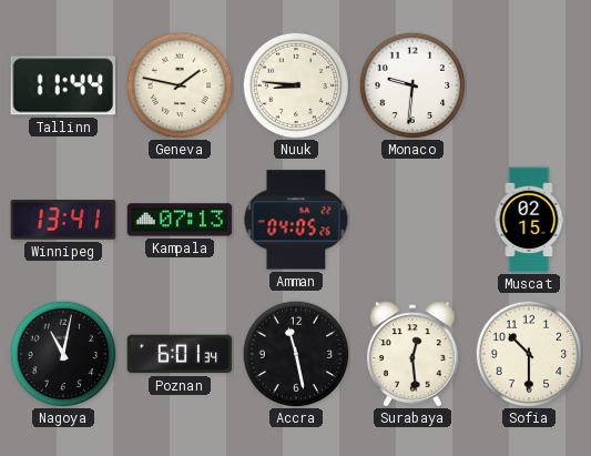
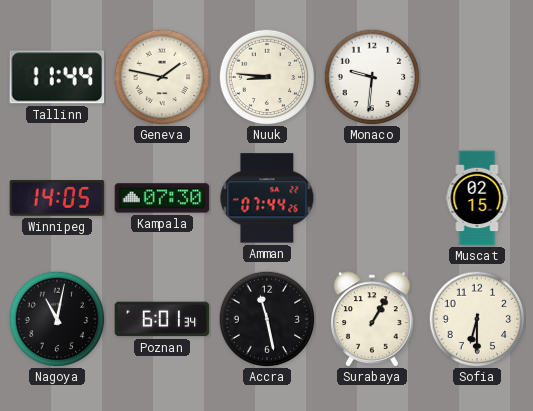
Winnipeg: 13:41 -> 14:05
Kampala: 07:13 -> 07:30
Amman: 04:05 -> 07:44
Surabaya: 12:29 -> 1:05
Sofia: 10:30 -> 6:30
